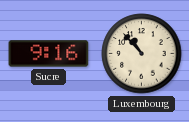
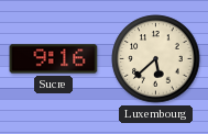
Luxembourg: 10:53 -> 5:38
